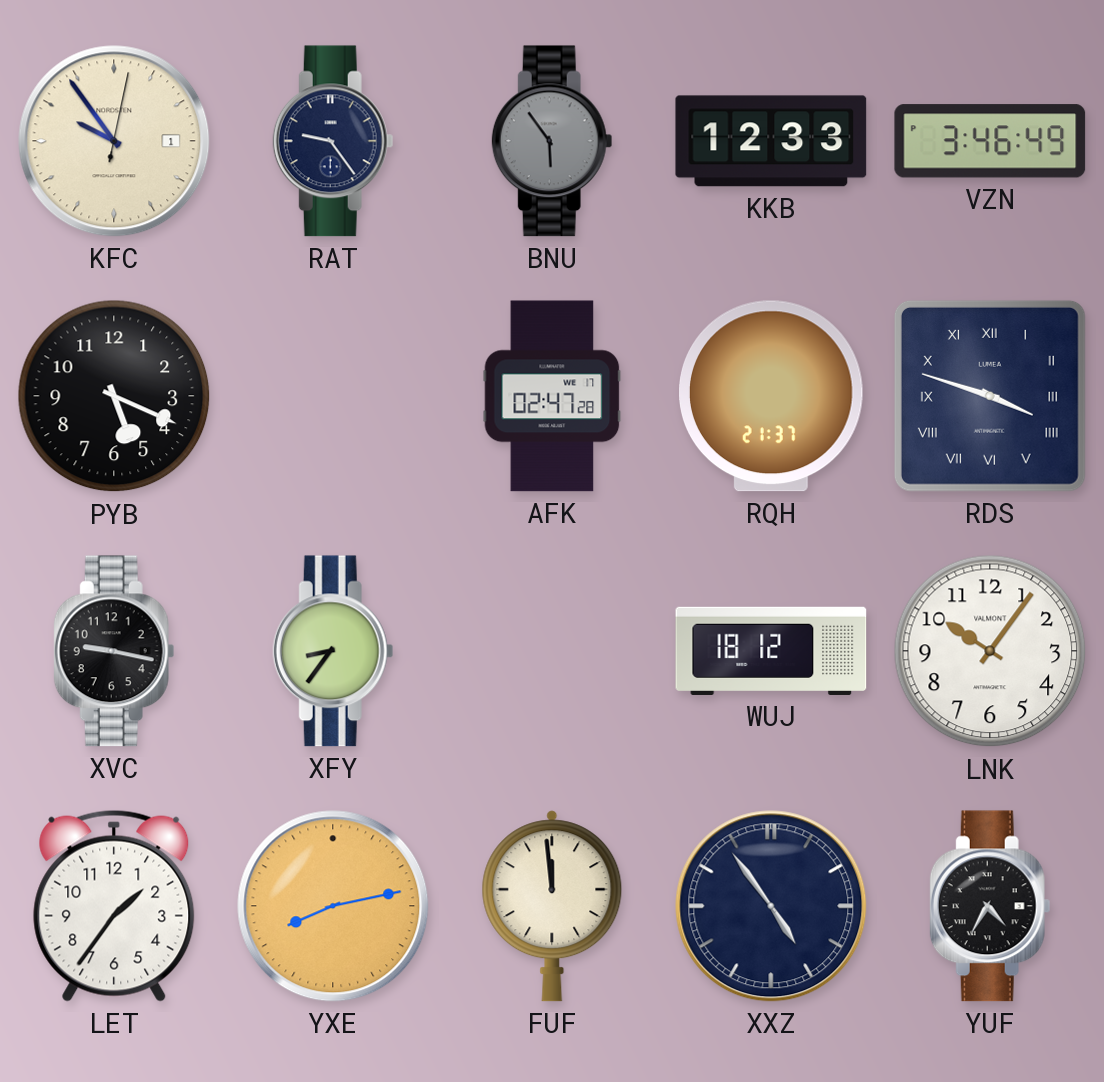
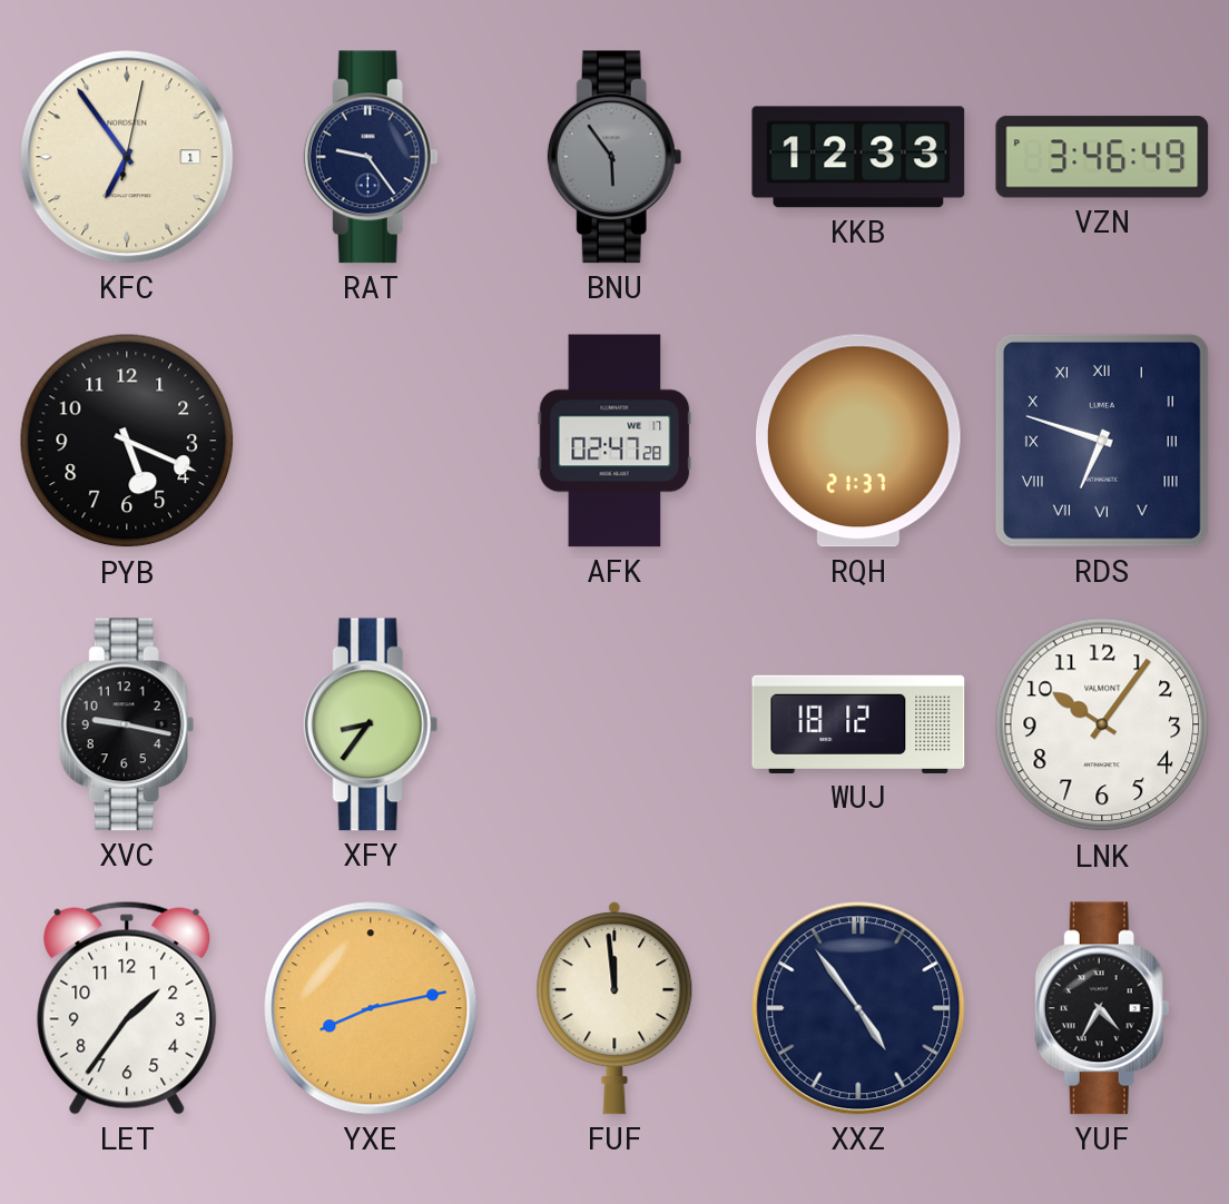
KFC: 9:54 -> 6:54
RDS: 3:48 -> 6:48
